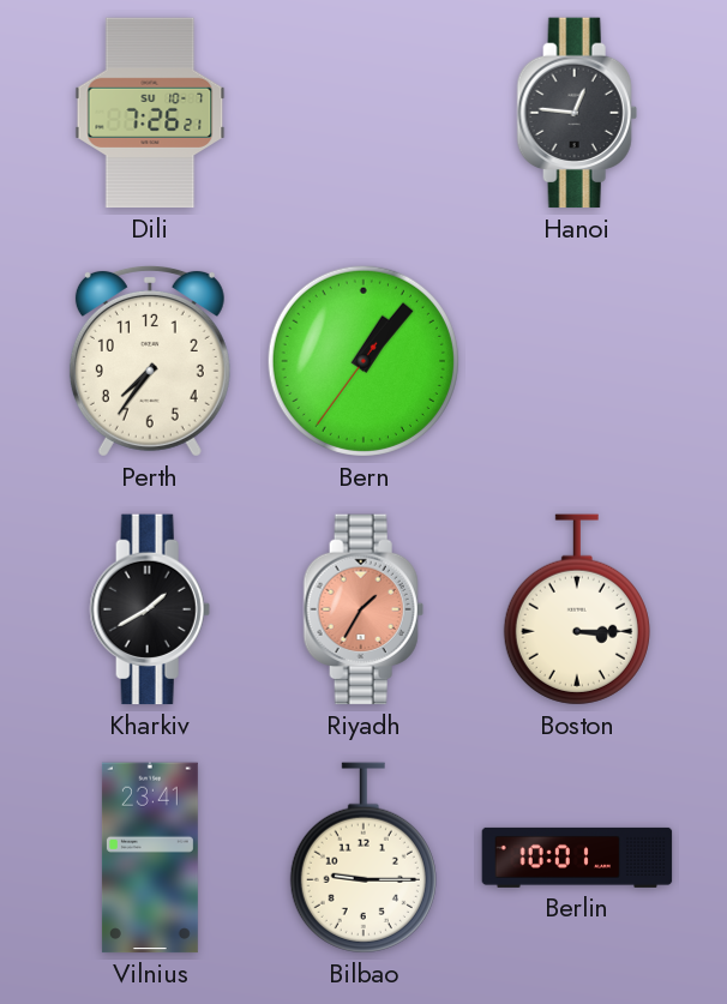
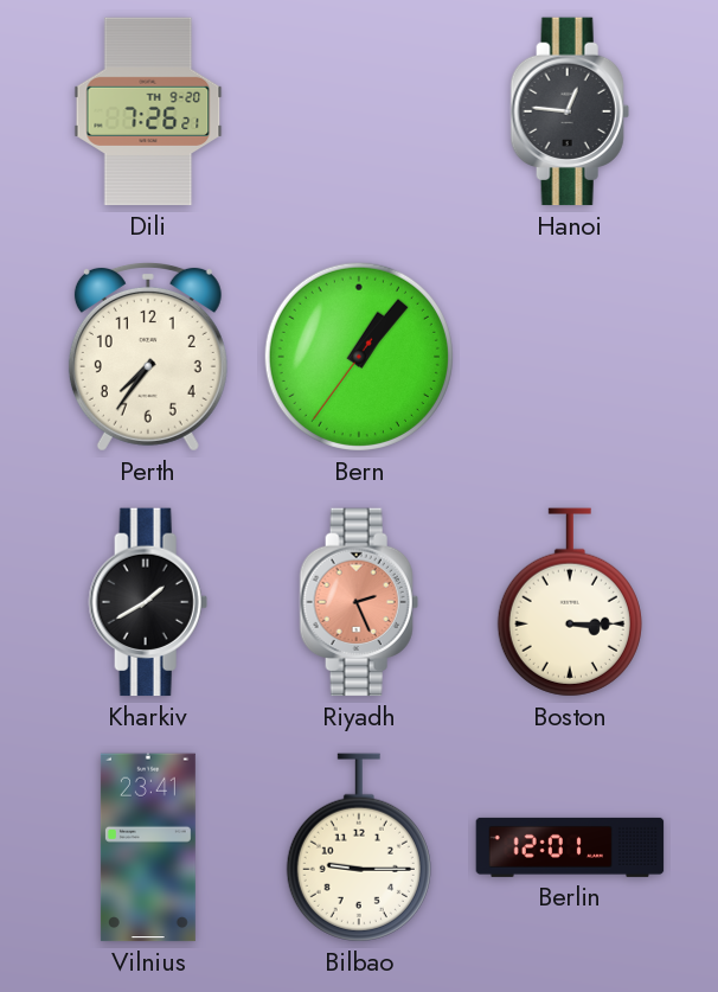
Dili date: SU 10-7 -> TH 9-20
Riyadh: 1:35 -> 2:26
Berlin: 10:01 -> 12:01
